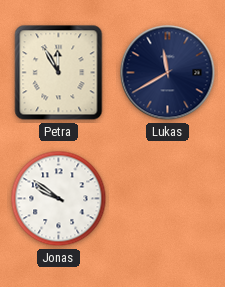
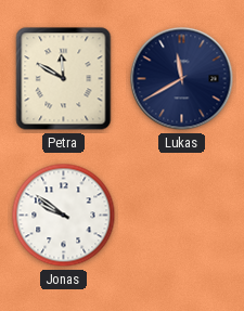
Petra: 11:55 -> 11:50
